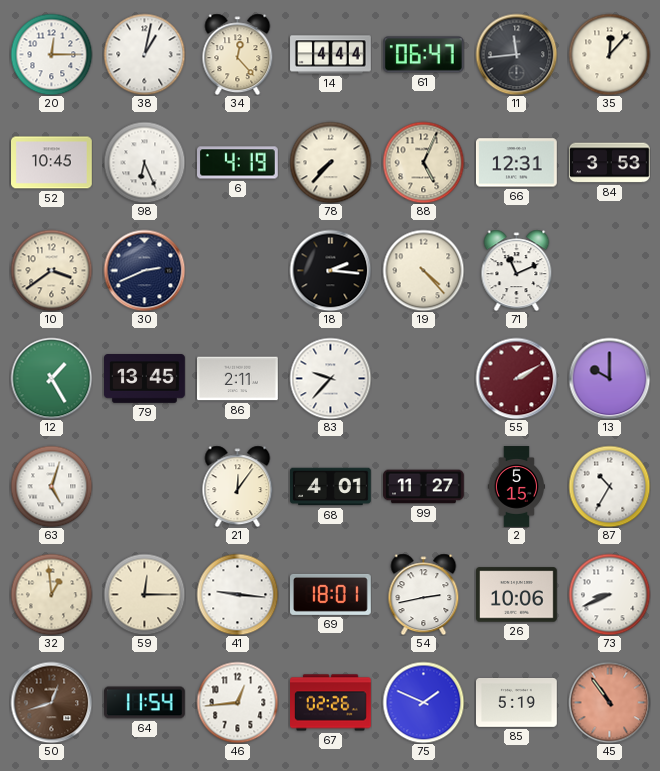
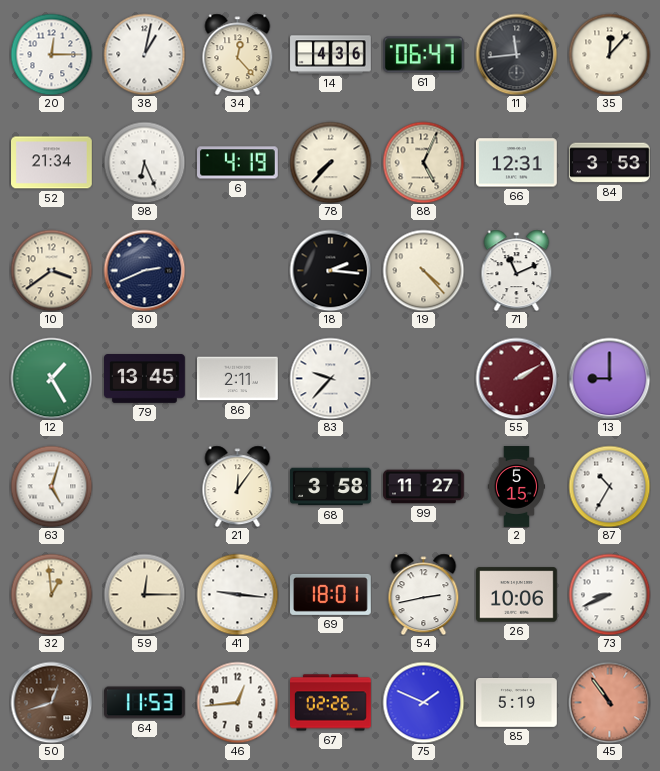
14: 4:44 -> 4:36
52: 10:45 -> 21:34
13: 10:00 -> 9:00
68: 4:01 -> 3:58
64: 11:54 -> 11:53
